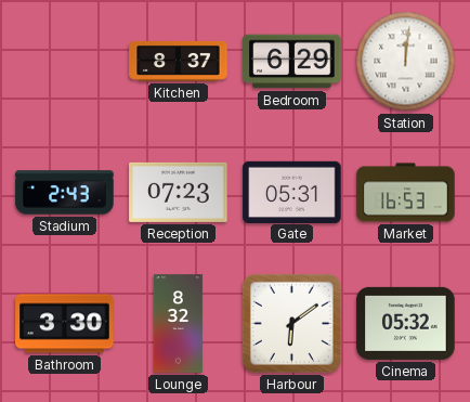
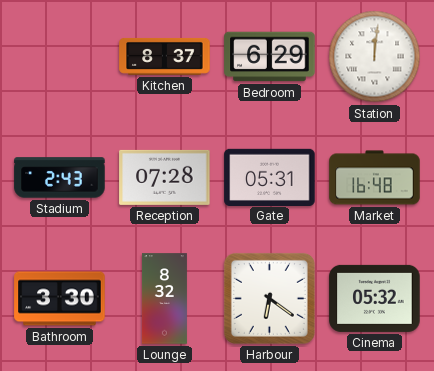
Reception: 07:23 -> 07:28
Market: 16:53 -> 16:48
Harbour: 6:09 -> 6:21
